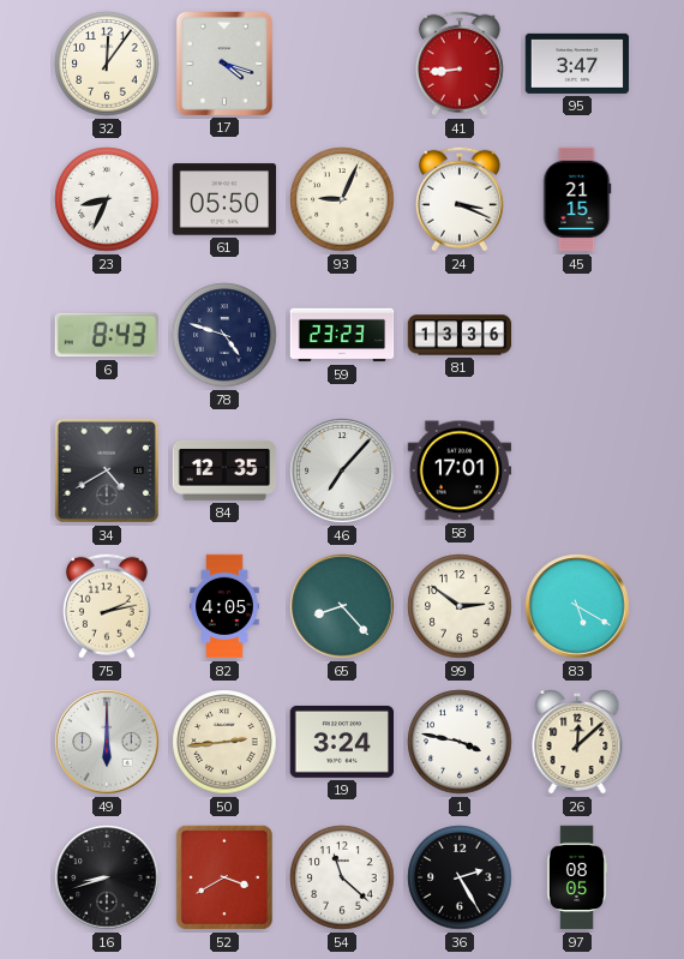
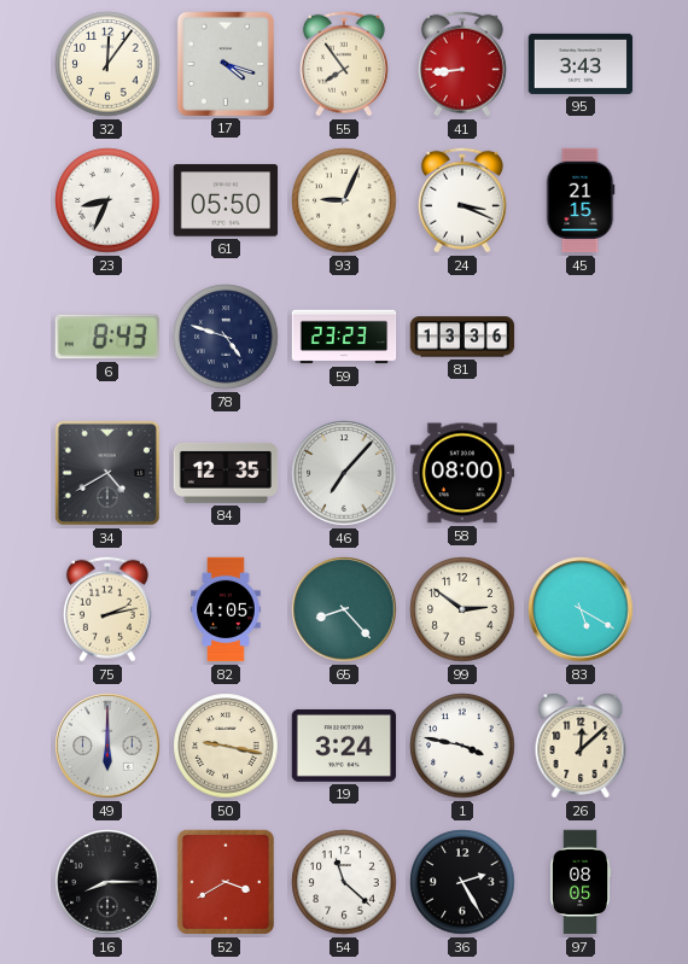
55: none -> 7:54
95: 3:47 -> 3:43
58: 17:01 -> 08:00
50: 2:44 -> 9:17
16: 8:42 -> 8:15
